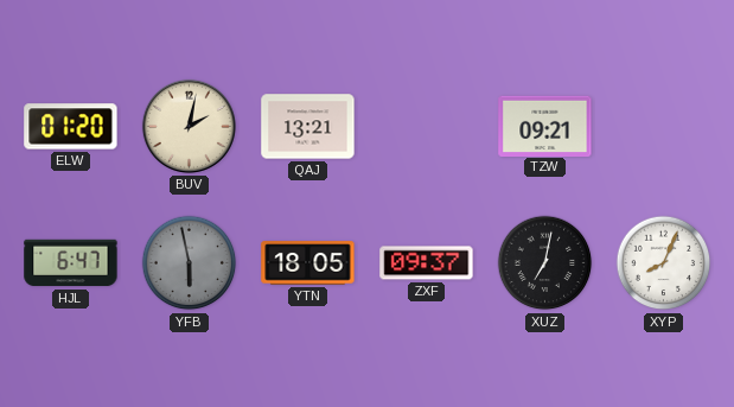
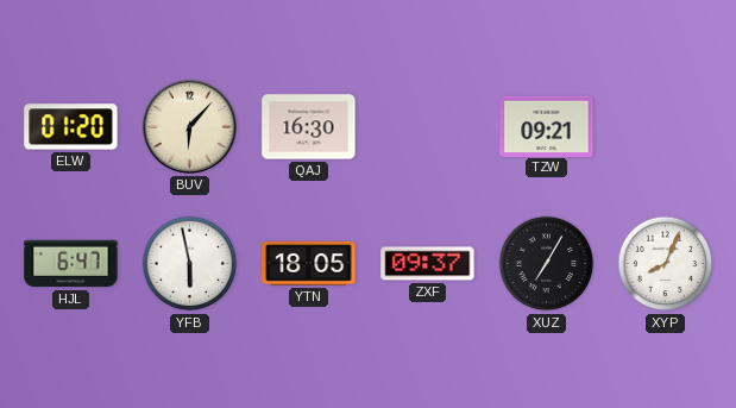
BUV: 2:02 -> 6:07
QAJ: 13:21 -> 16:30
YFB dial: grey -> white
XUZ: 7:02 -> 7:05
